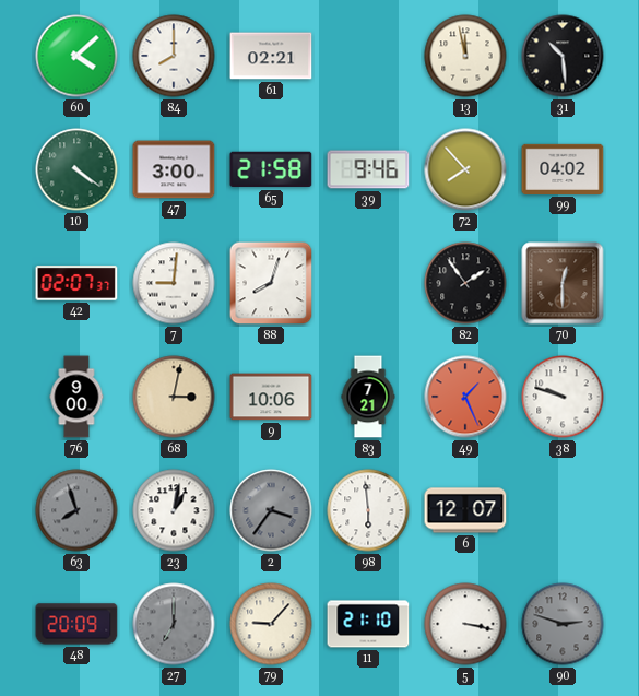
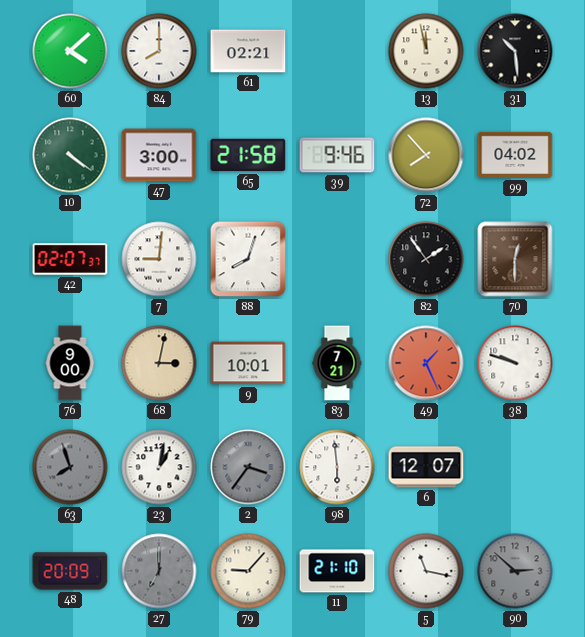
9: 10:06 -> 10:01
5: 3:17 -> 11:17
90: 2:48 -> 2:52
